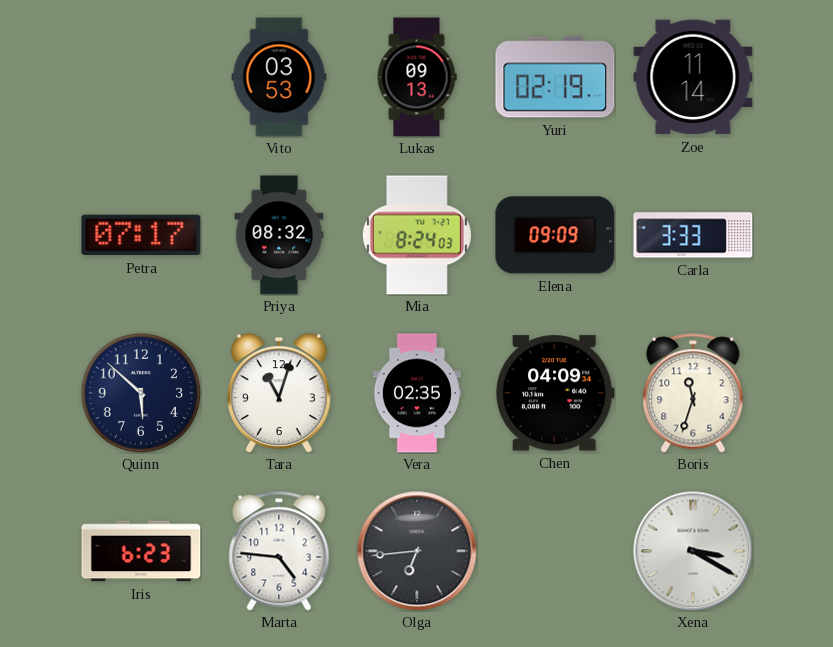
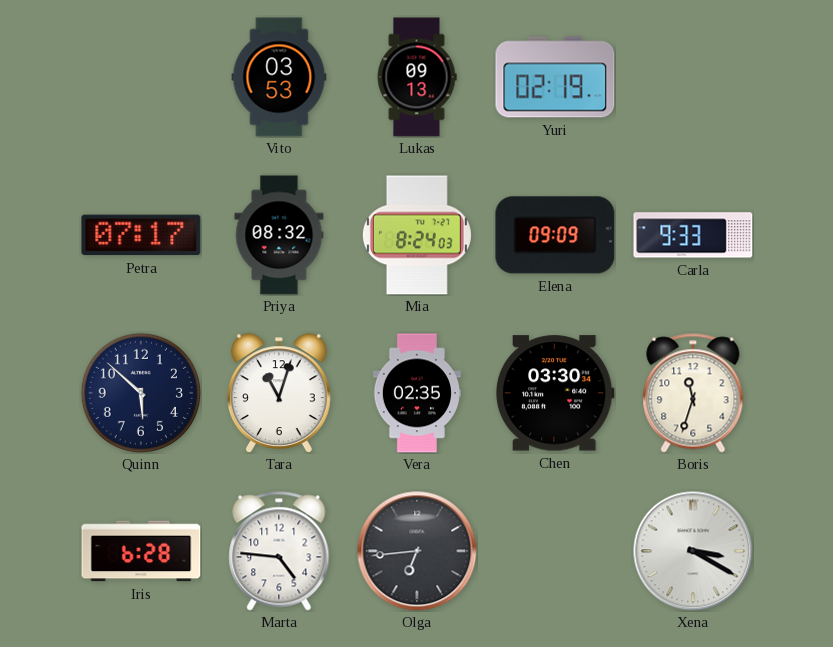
Zoe: 11:14 -> none
Carla: 3:33 -> 9:33
Chen: 04:09 -> 03:30
Iris: 6:23 -> 6:28
